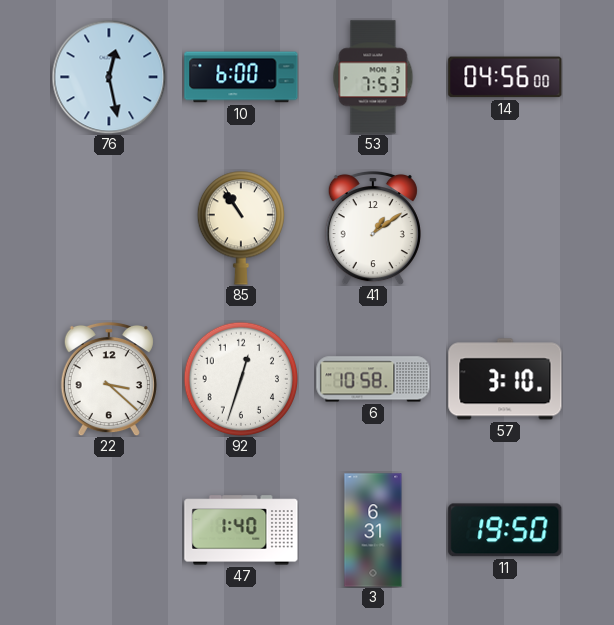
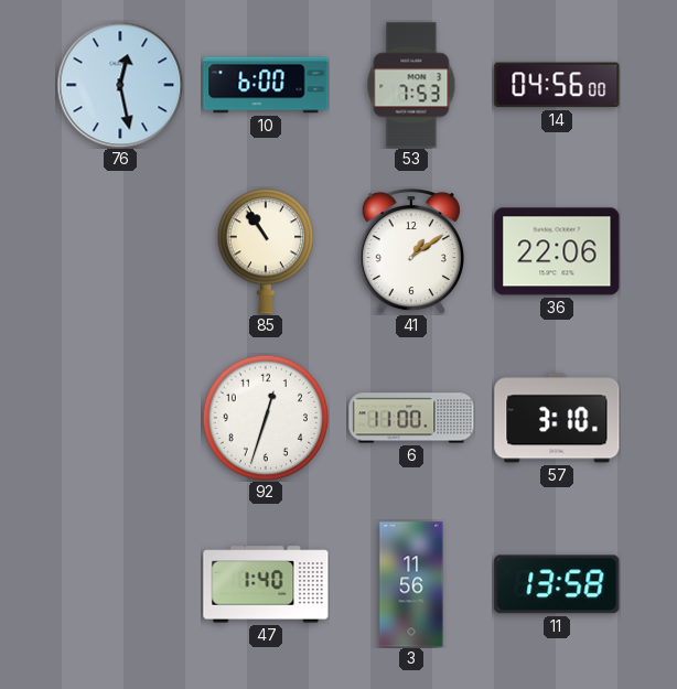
36: none -> 22:06
22: 3:22 -> none
6: 10:58 -> 11:00
3: 6:31 -> 11:56
11: 19:50 -> 13:58
